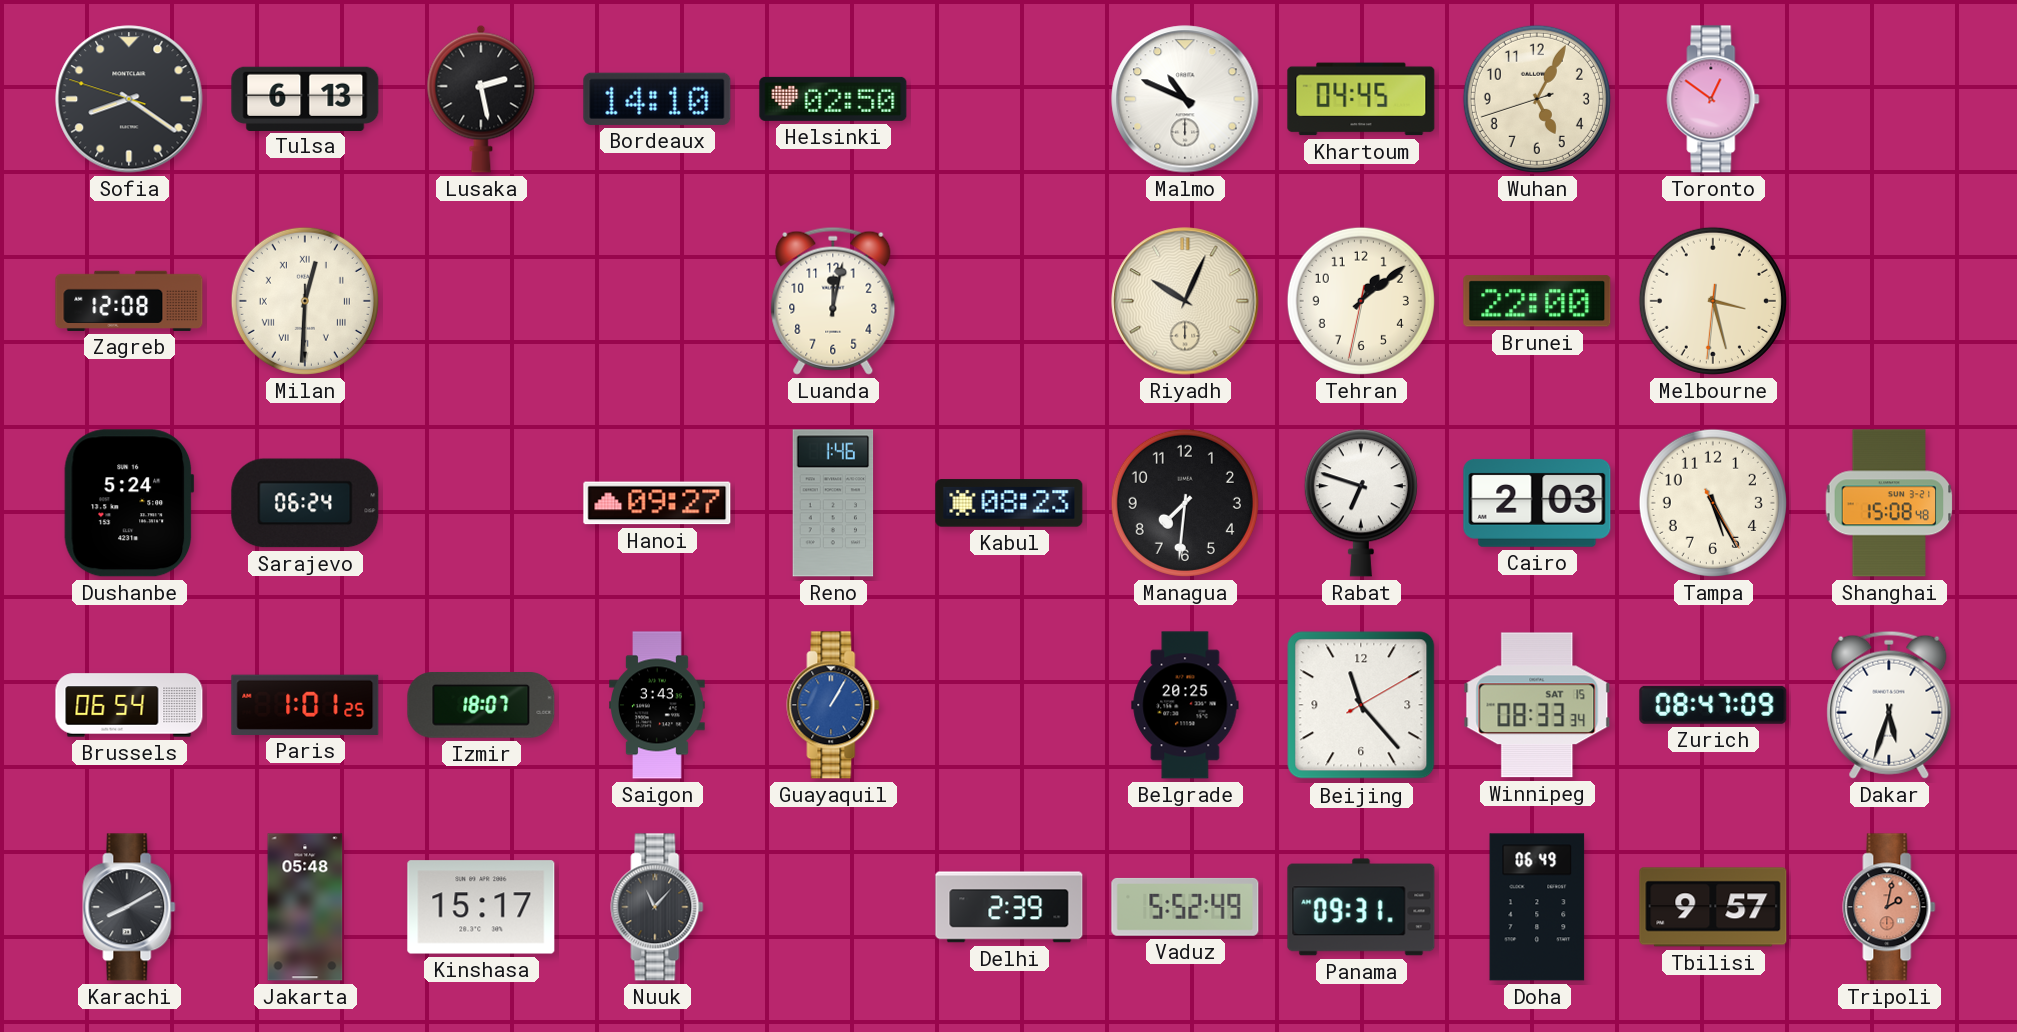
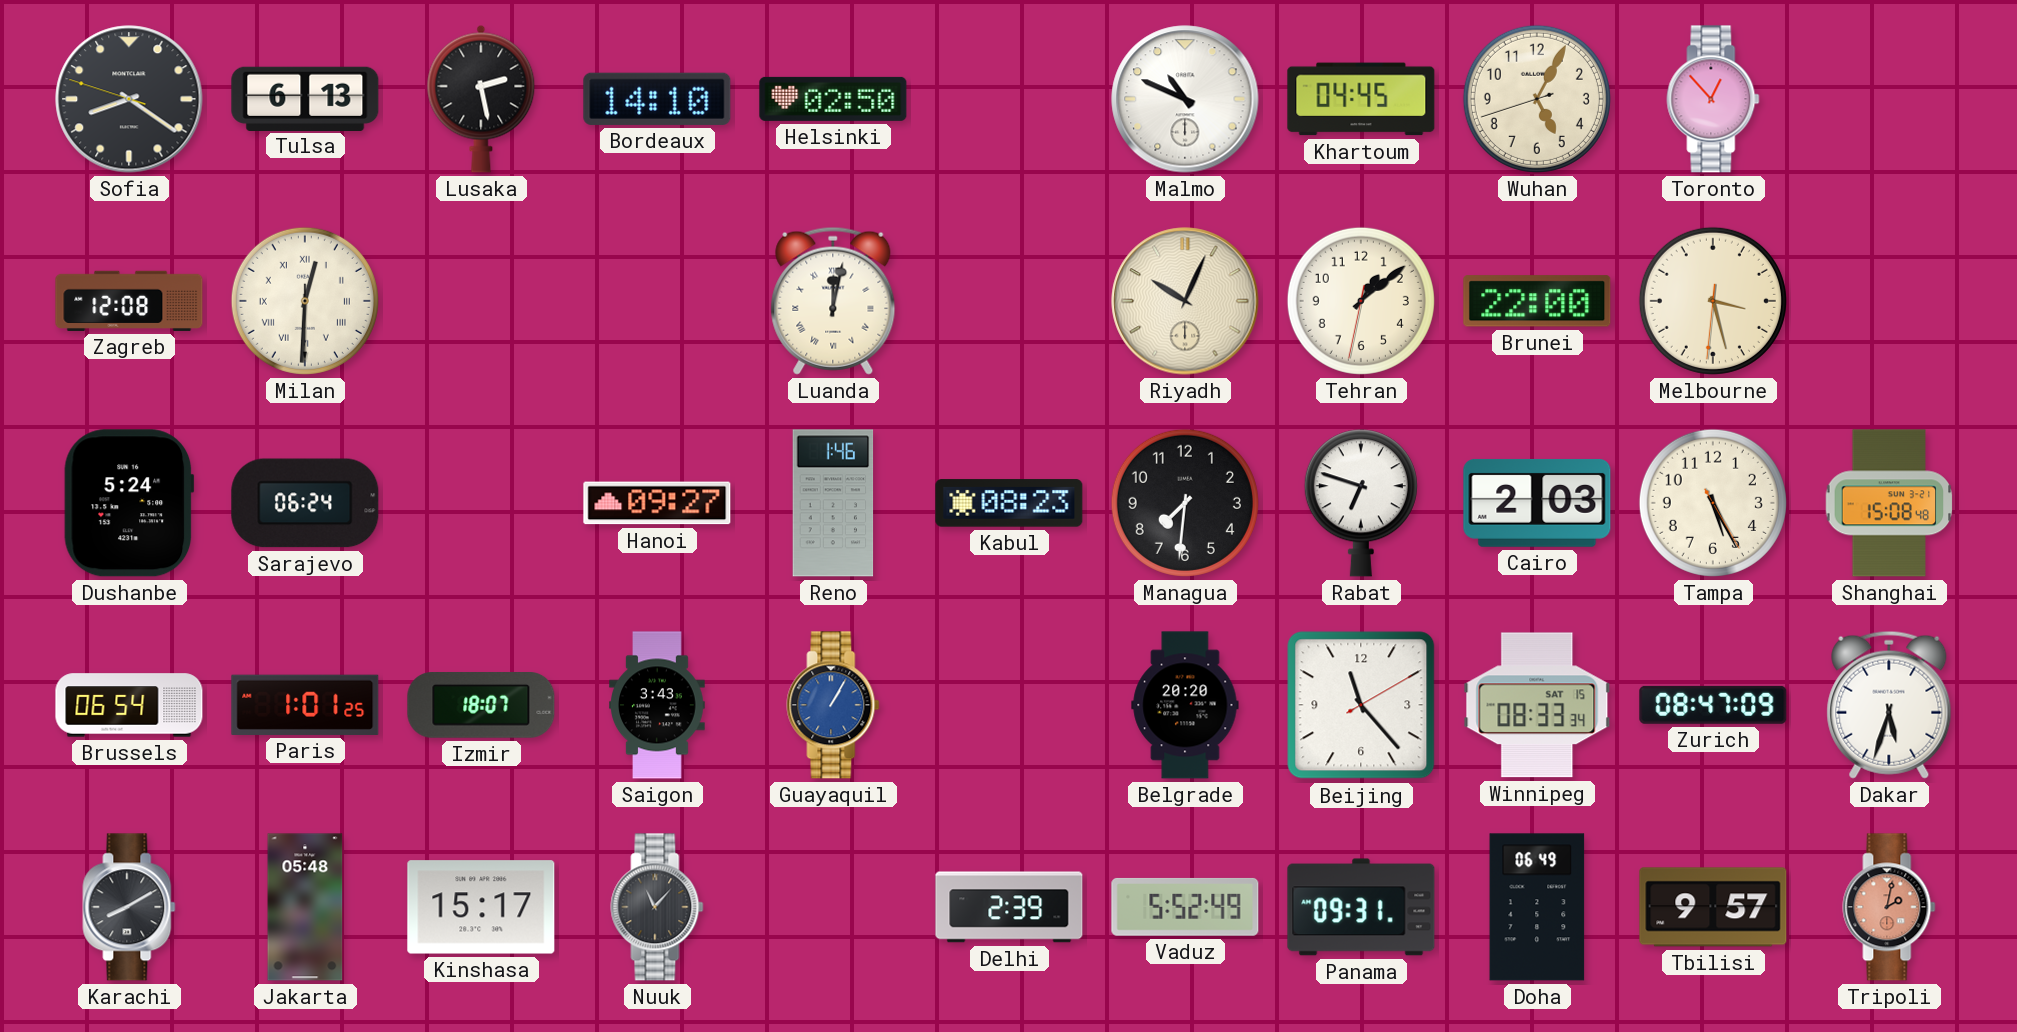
Toronto: 12:51 -> 12:53
Luanda numerals: Arabic -> Roman
Belgrade: 20:25 -> 20:20
